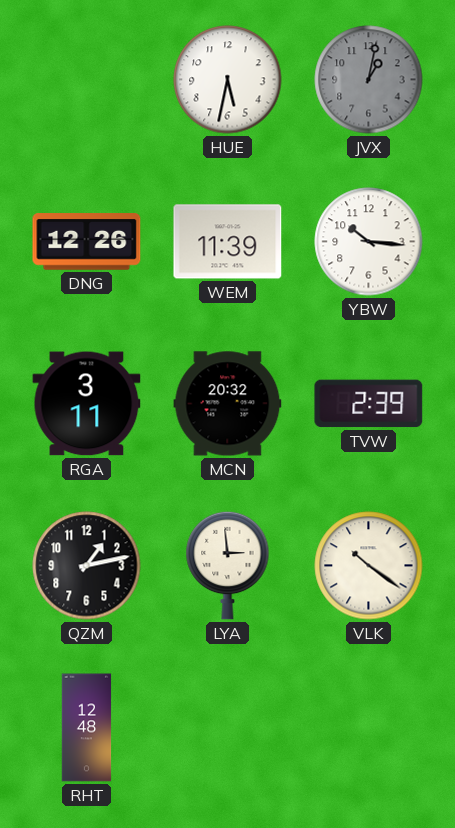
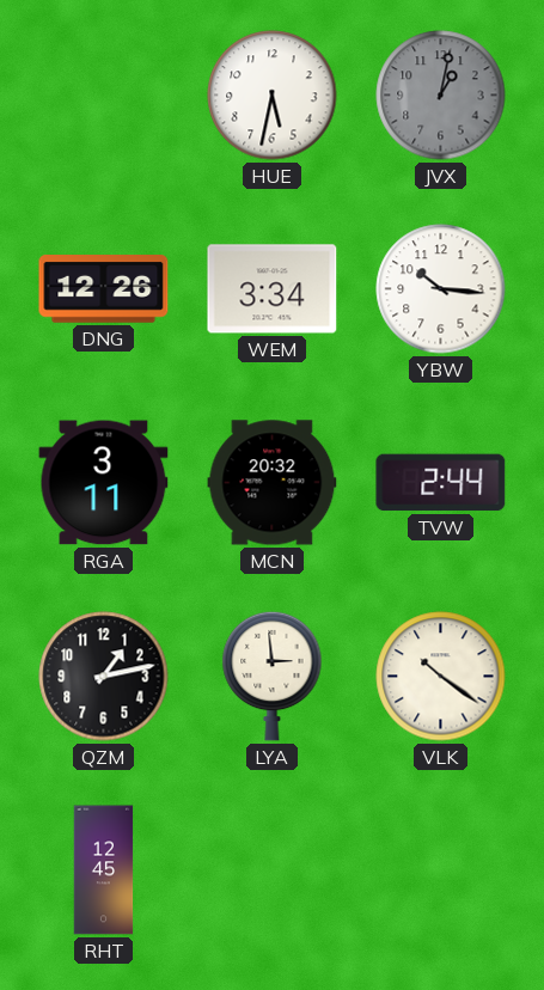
WEM: 11:39 -> 3:34
TVW: 2:39 -> 2:44
RHT: 12:48 -> 12:45
